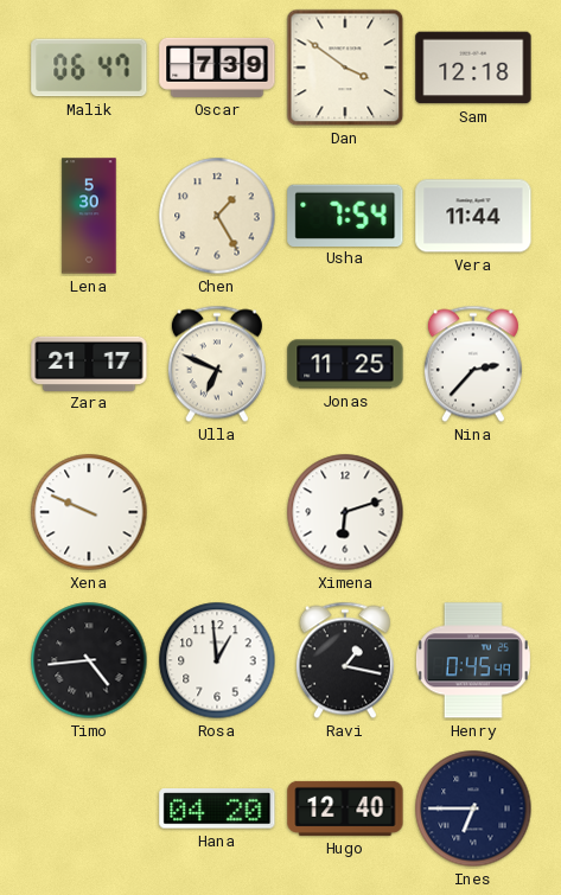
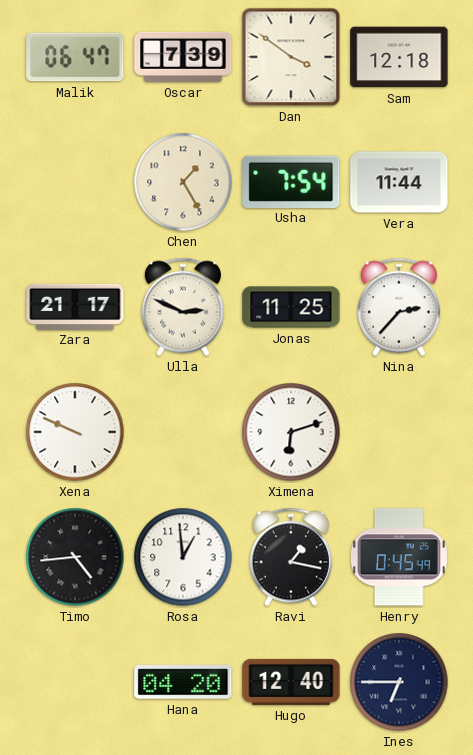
Lena: 5:30 -> none
Ulla: 6:49 -> 2:49
